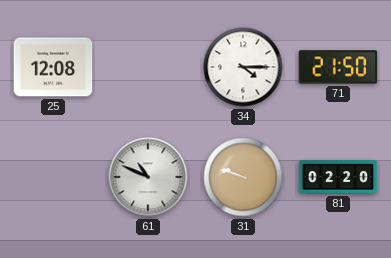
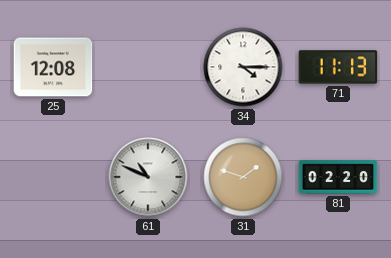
71: 21:50 -> 11:13
31: 9:48 -> 1:48
